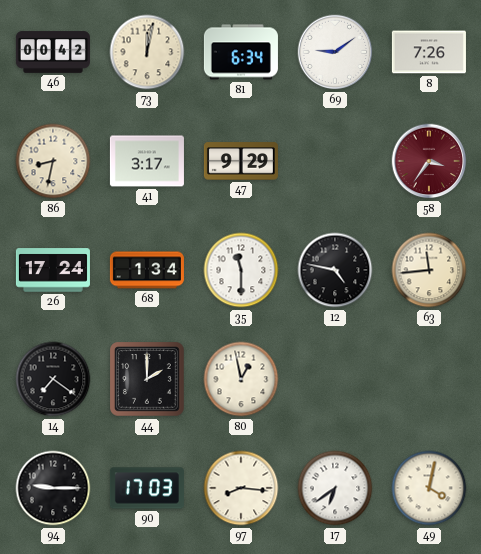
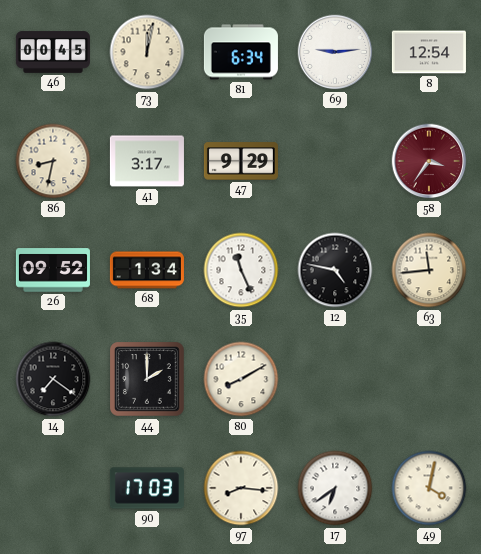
46: 00:42 -> 00:45
69: 9:09 -> 9:14
8: 7:26 -> 12:54
26: 17:24 -> 09:52
35: 11:30 -> 11:26
80: 12:58 -> 8:10
94: 9:15 -> none
